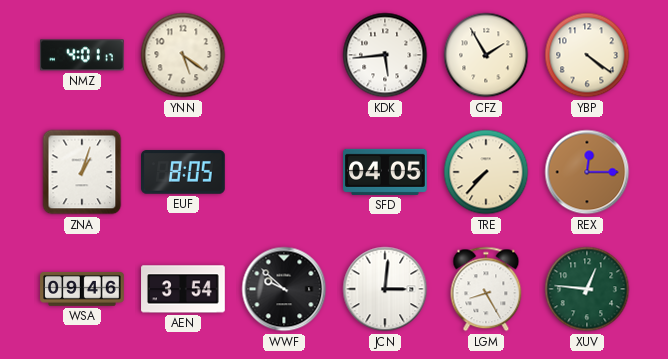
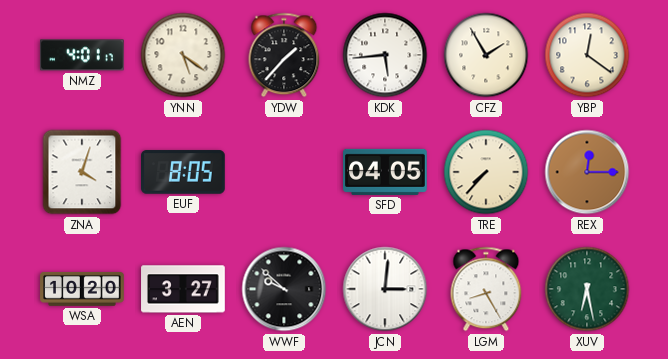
YDW: none -> 1:37
YBP: 4:21 -> 12:21
ZNA: 1:03 -> 4:03
WSA: 09:46 -> 10:20
AEN: 3:54 -> 3:27
XUV: 12:46 -> 6:28
